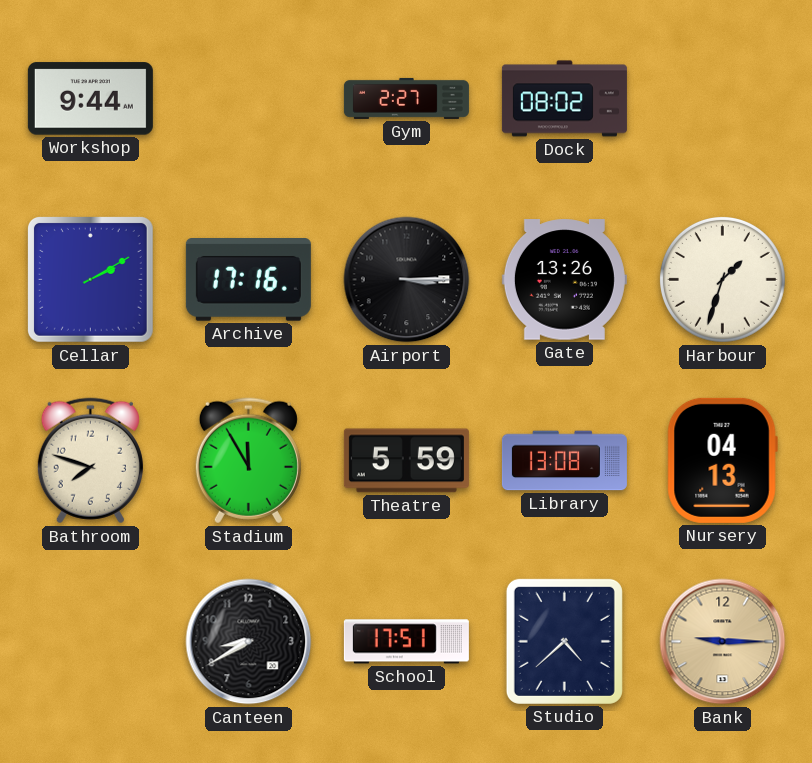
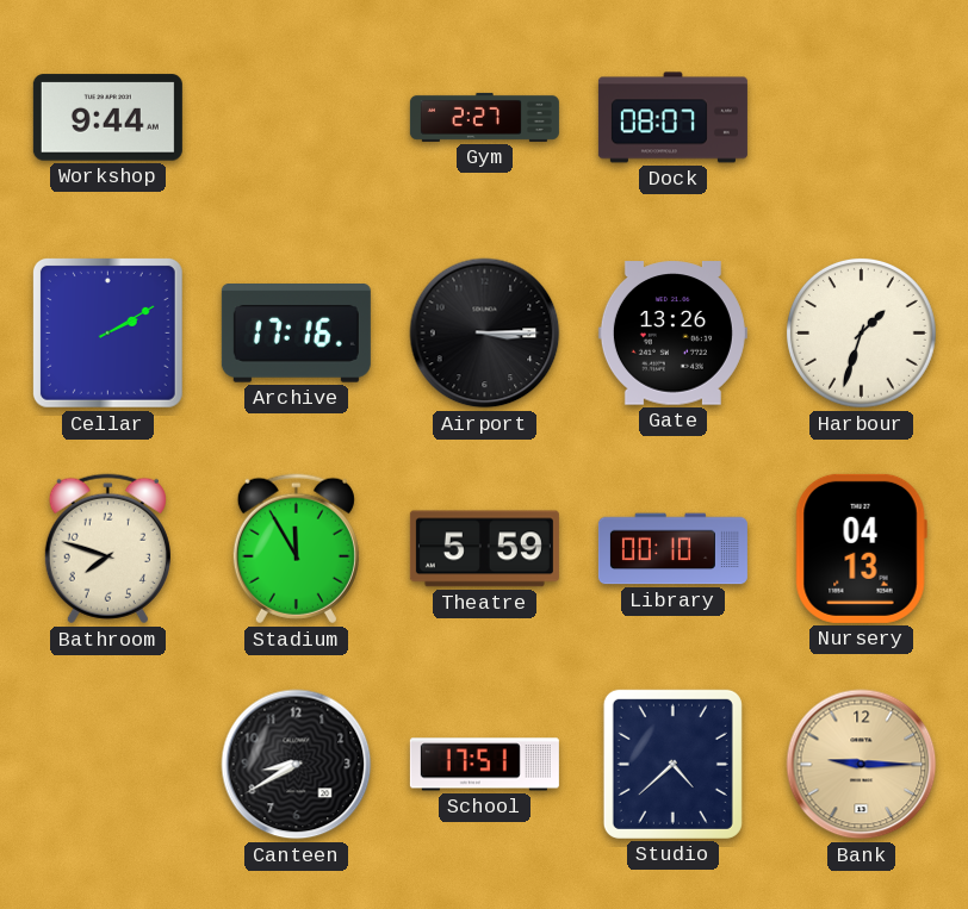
Dock: 08:02 -> 08:07
Library: 13:08 -> 00:10
